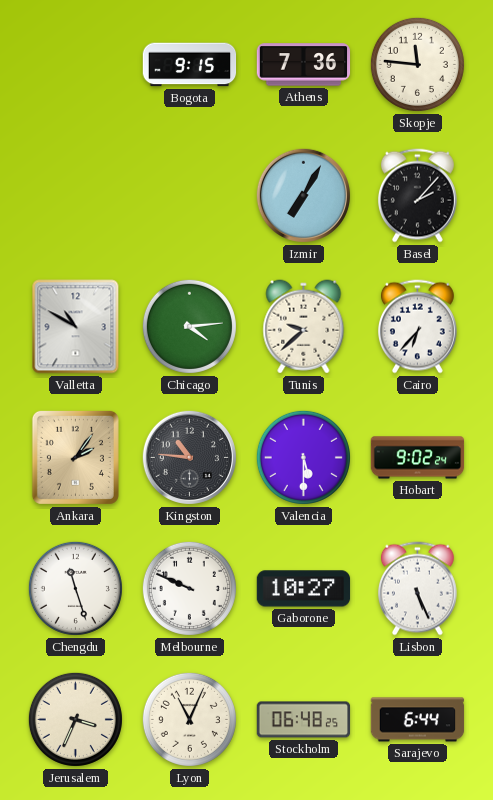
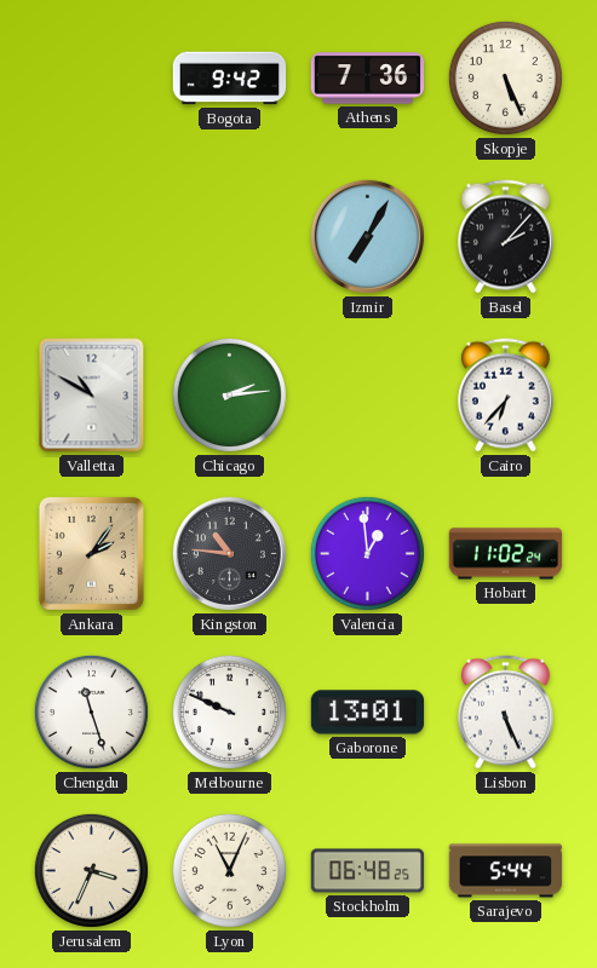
Bogota: 9:15 -> 9:42
Skopje: 11:46 -> 5:26
Chicago: 4:14 -> 2:14
Tunis: 9:38 -> none
Valencia: 5:30 -> 12:59
Hobart: 9:02 -> 11:02
Gaborone: 10:27 -> 13:01
Sarajevo: 6:44 -> 5:44
